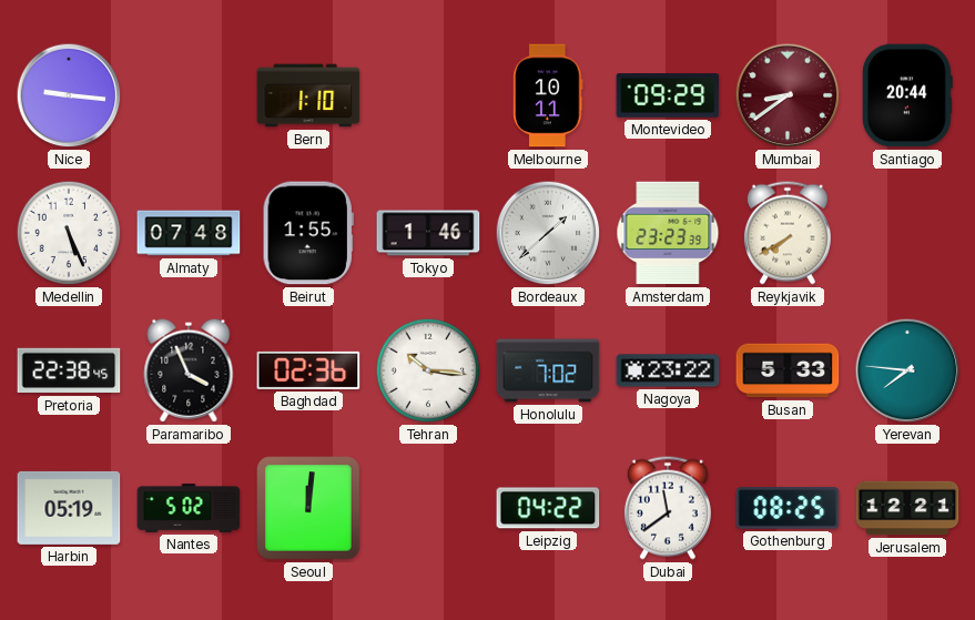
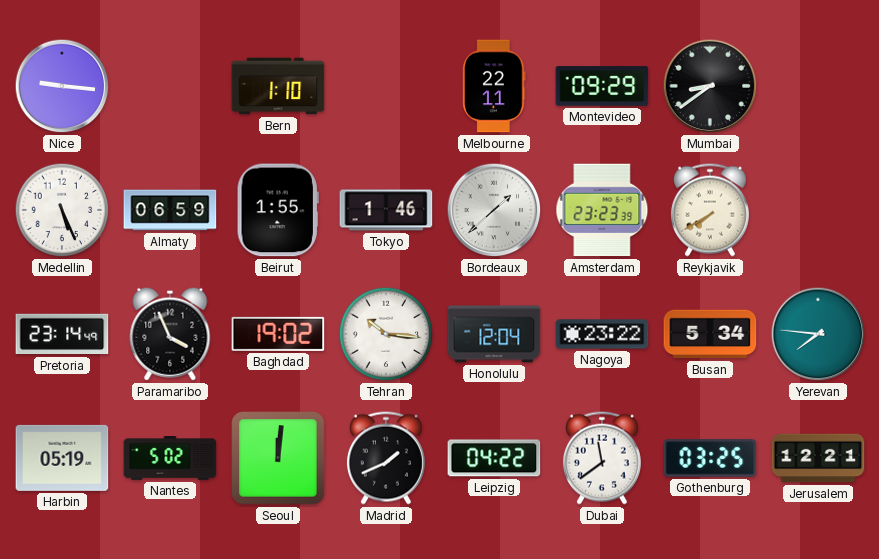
Melbourne: 10:11 -> 22:11
Mumbai dial: burgundy -> black
Santiago: 20:44 -> none
Almaty: 07:48 -> 06:59
Pretoria: 22:38 -> 23:14
Baghdad: 02:36 -> 19:02
Honolulu: 7:02 -> 12:04
Busan: 5:33 -> 5:34
Madrid: none -> 1:41
Gothenburg: 08:25 -> 03:25
